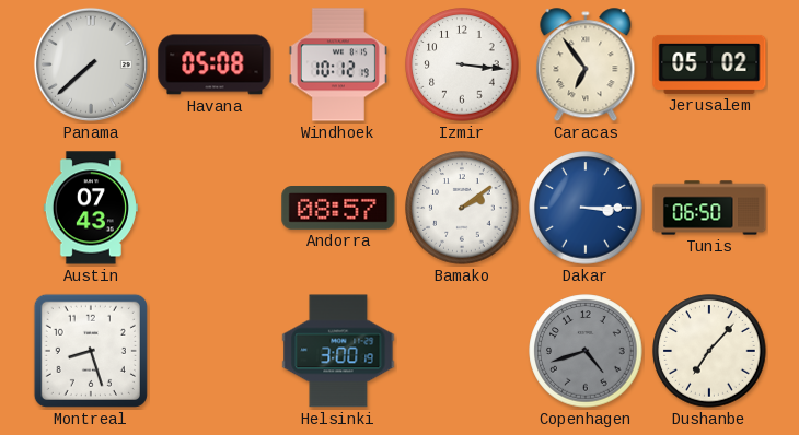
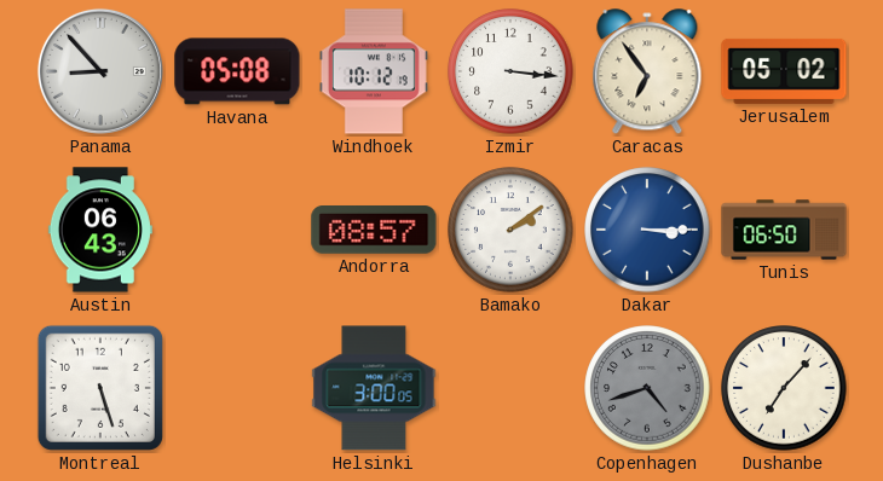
Panama: 7:38 -> 8:53
Austin: 07:43 -> 06:43
Montreal: 8:27 -> 5:27
Helsinki: 3:00:19 -> 3:00:05
